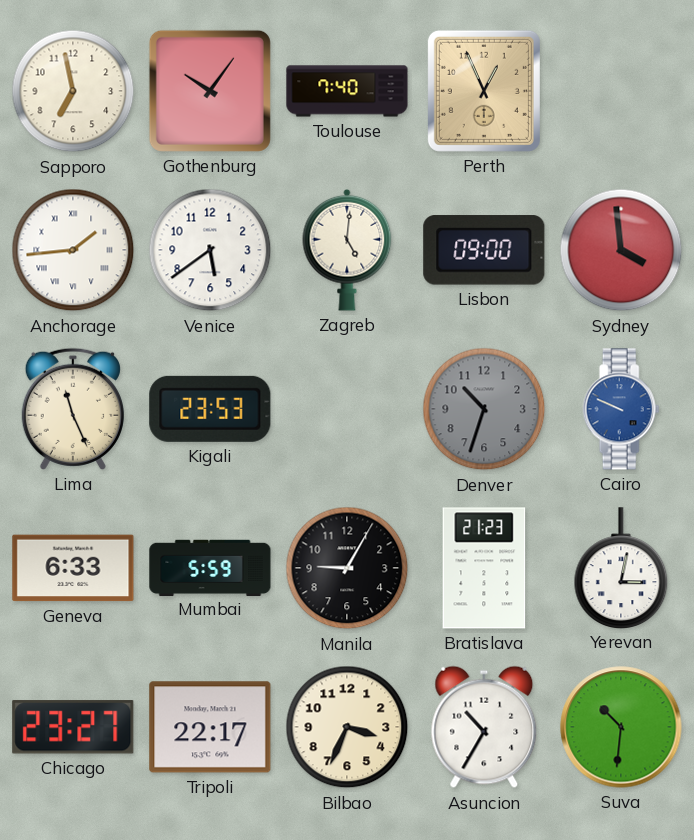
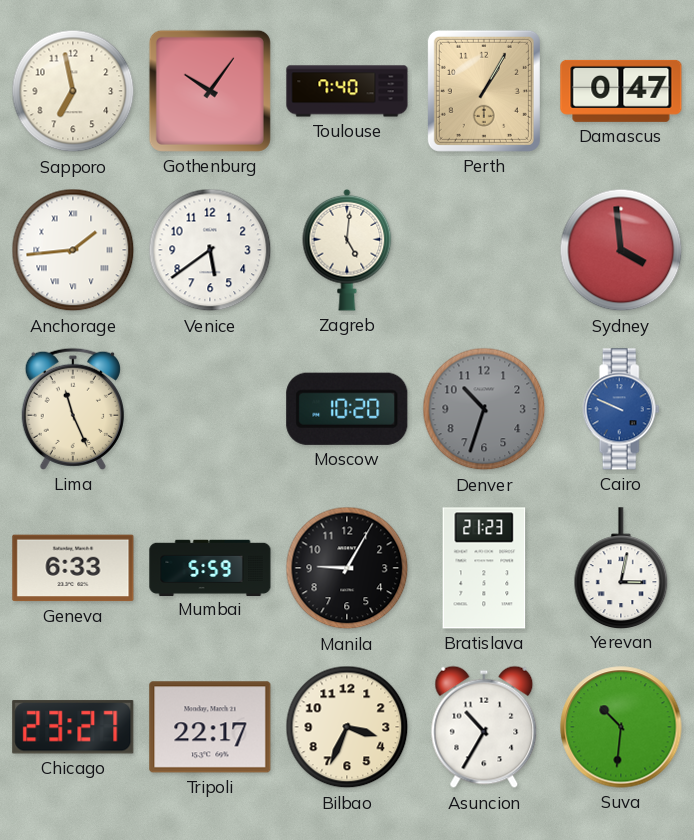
Perth: 12:56 -> 1:05
Damascus: none -> 0:47
Lisbon: 09:00 -> none
Kigali: 23:53 -> none
Moscow: none -> 10:20
